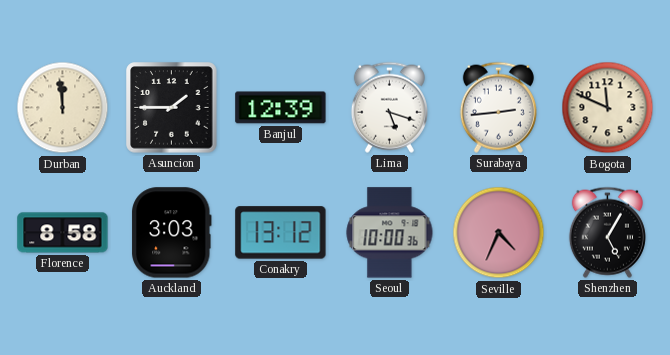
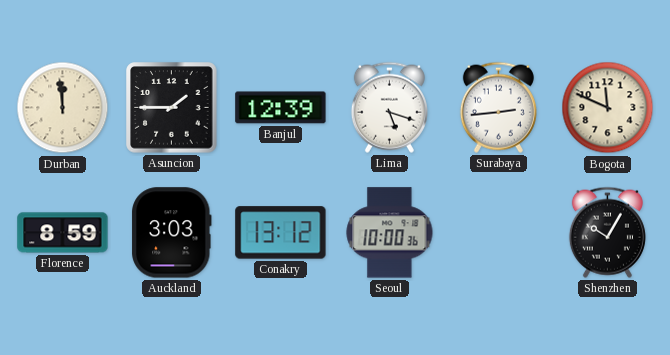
Florence: 8:58 -> 8:59
Seville: 4:34 -> none
Shenzhen: 5:05 -> 10:05
